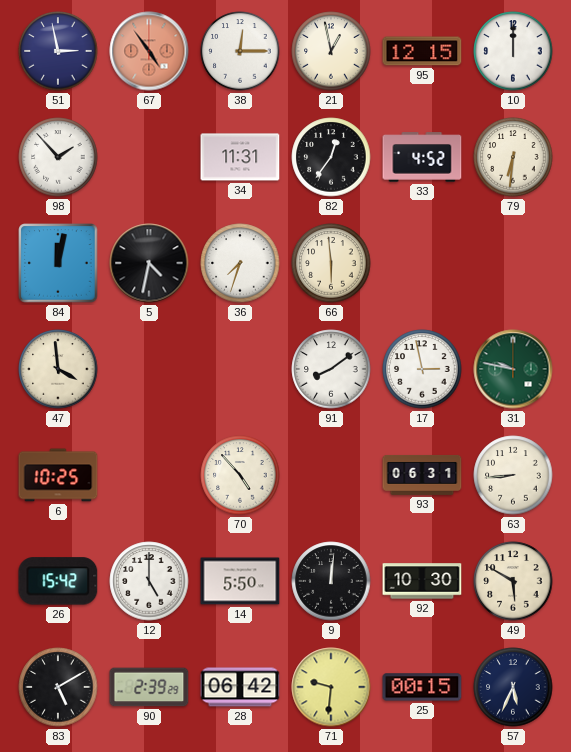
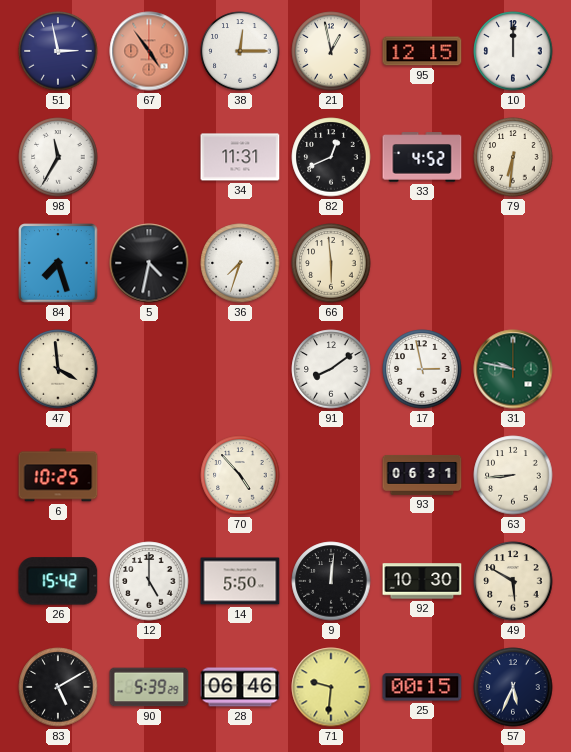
98: 1:53 -> 11:35
82: 12:36 -> 12:41
84: 12:02 -> 7:27
90: 2:39 -> 5:39
28: 06:42 -> 06:46
